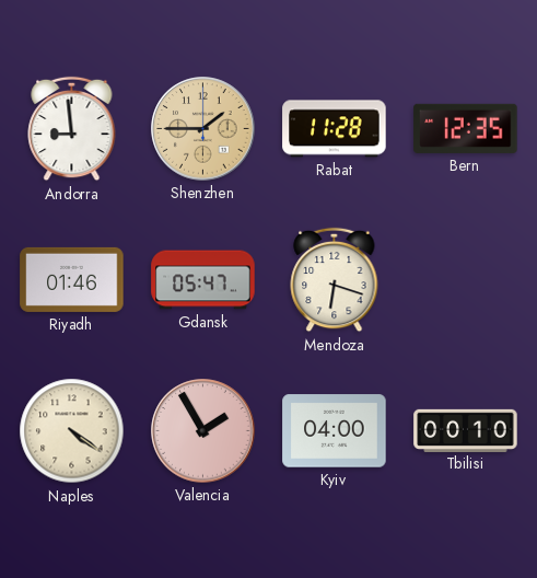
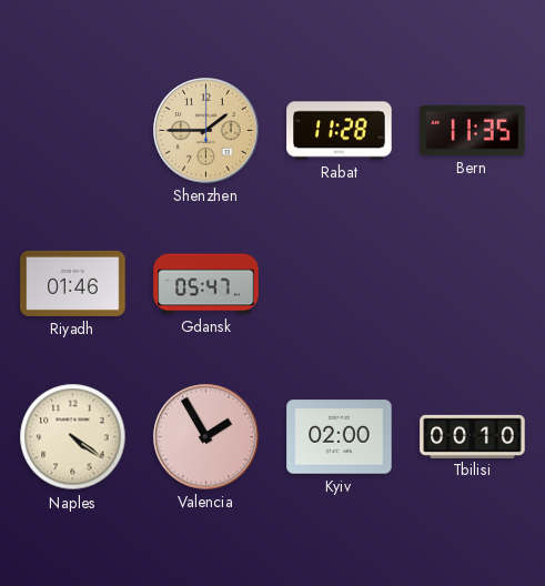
Andorra: 8:59 -> none
Bern: 12:35 -> 11:35
Mendoza: 6:18 -> none
Kyiv: 04:00 -> 02:00
